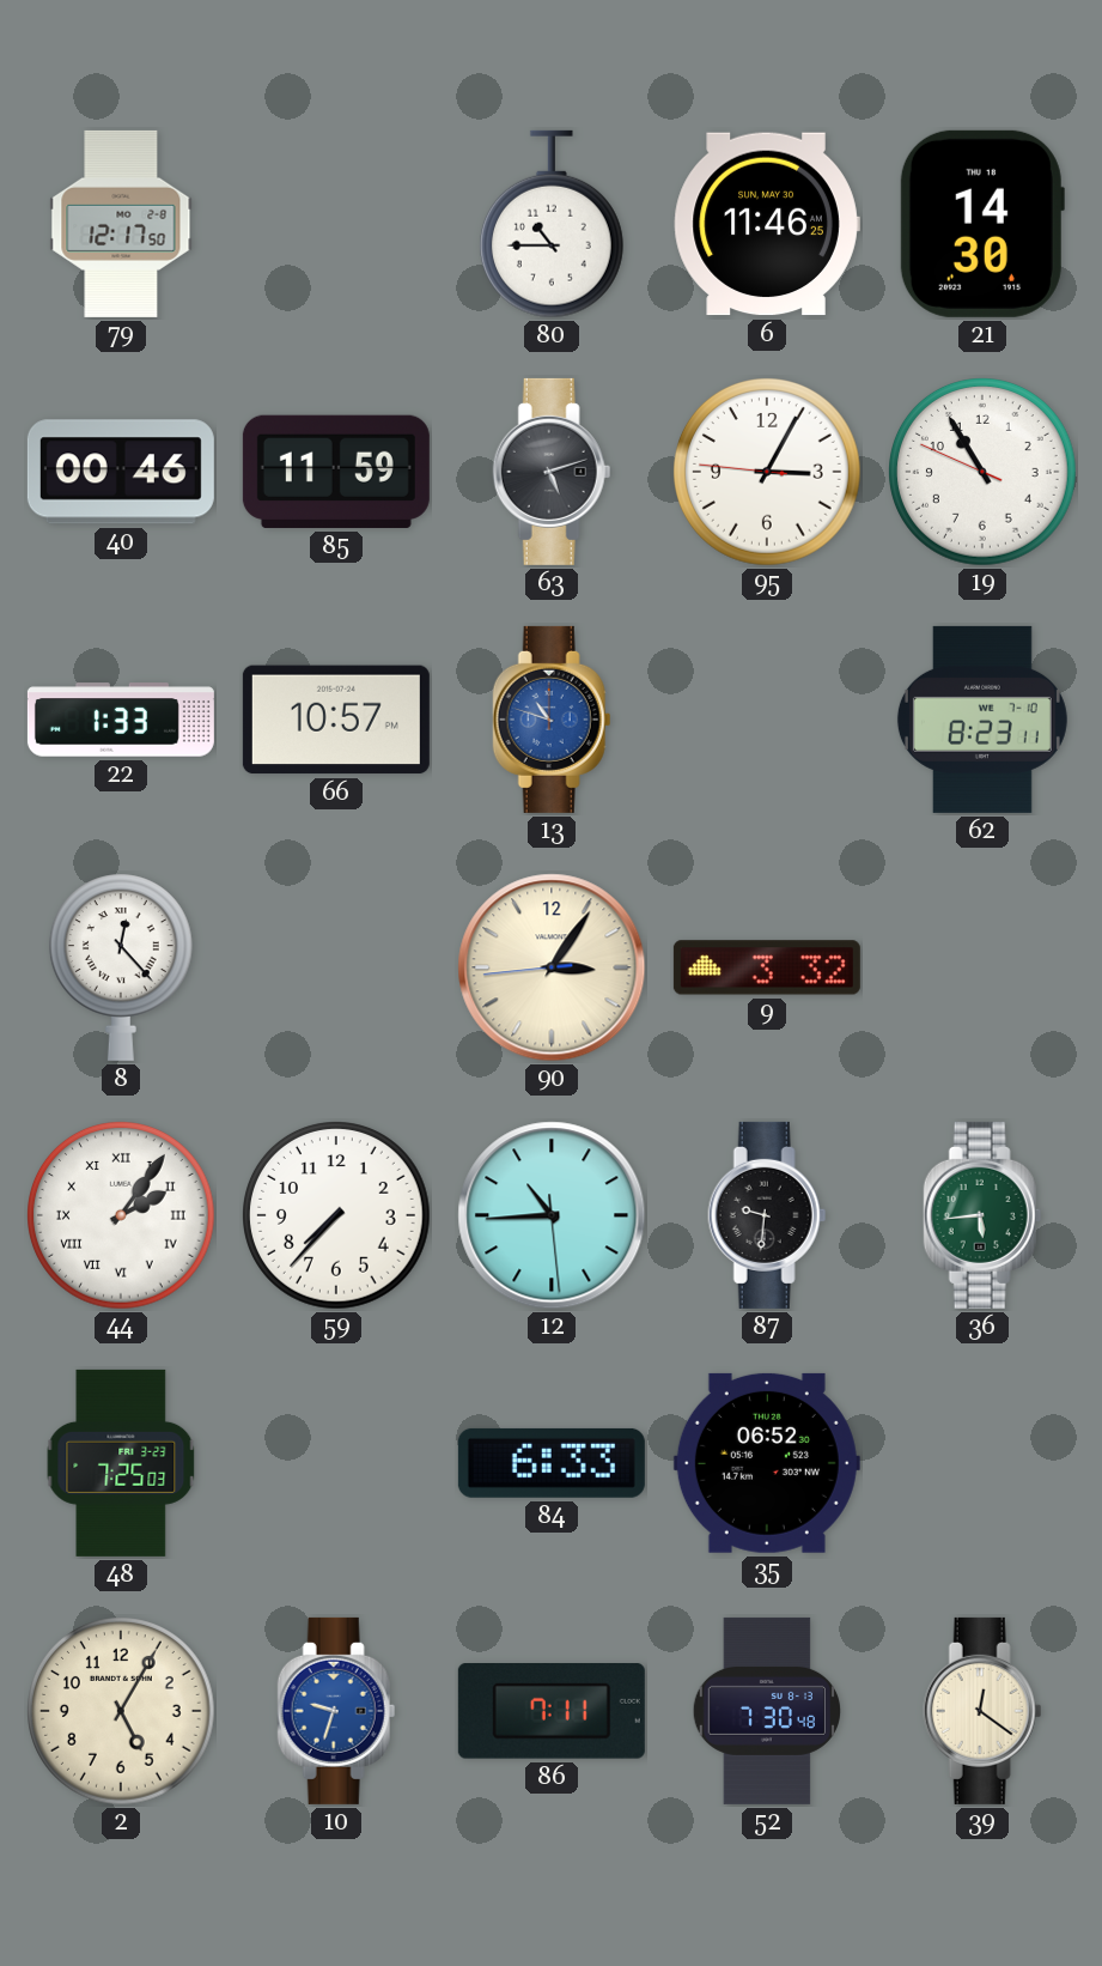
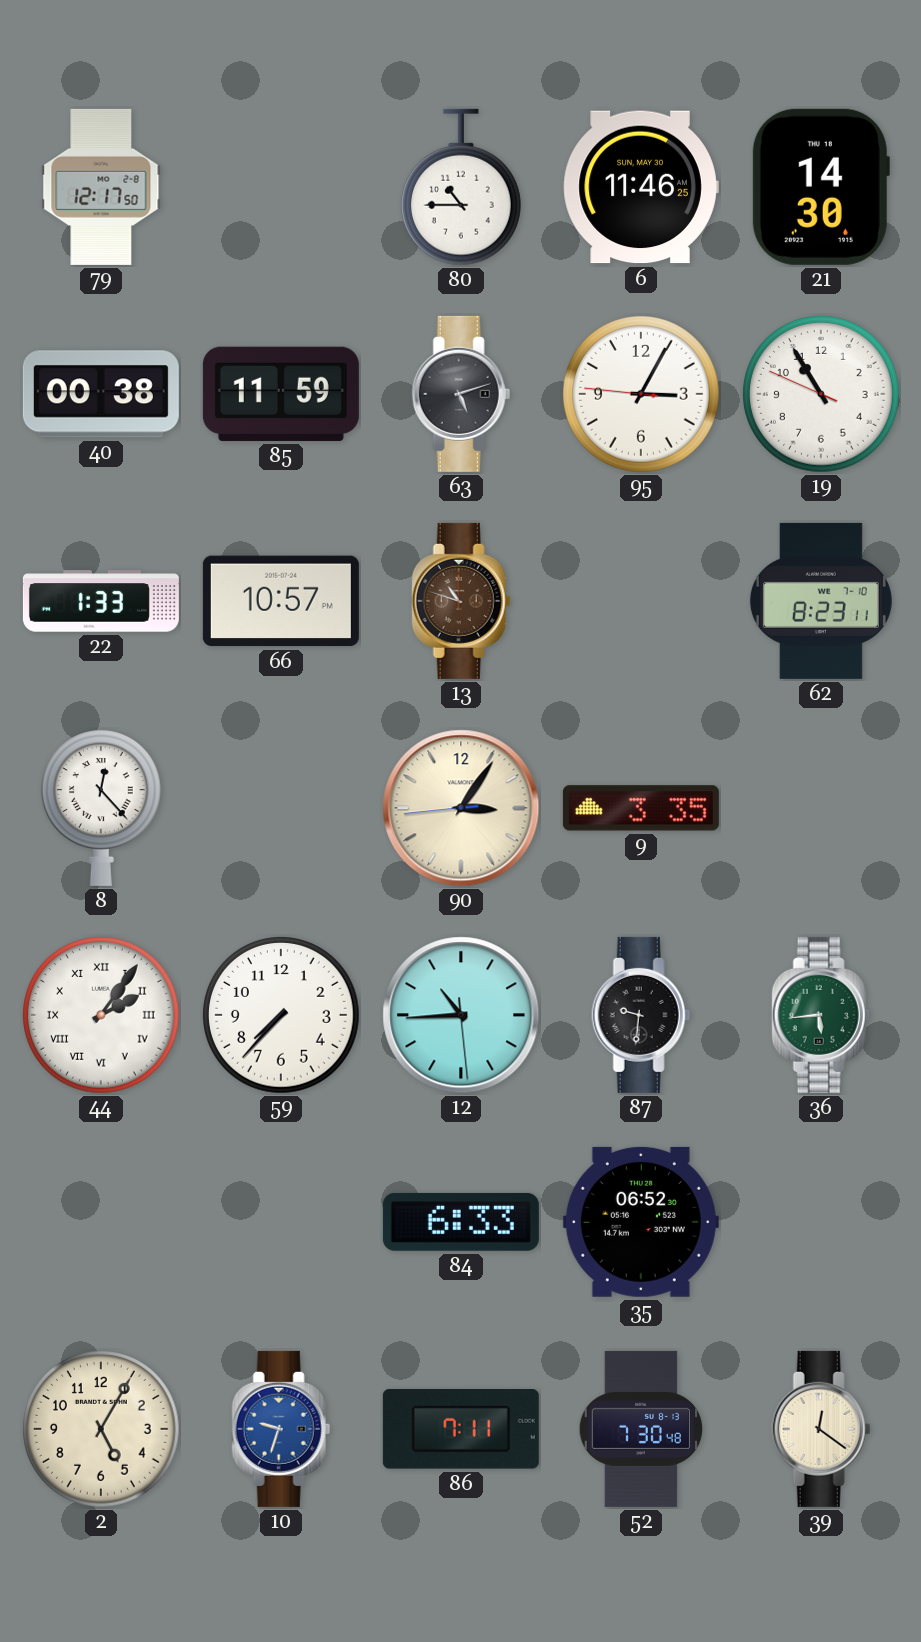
40: 00:46 -> 00:38
13 dial: blue -> brown
9: 3:32 -> 3:35
48: 7:25 -> none
